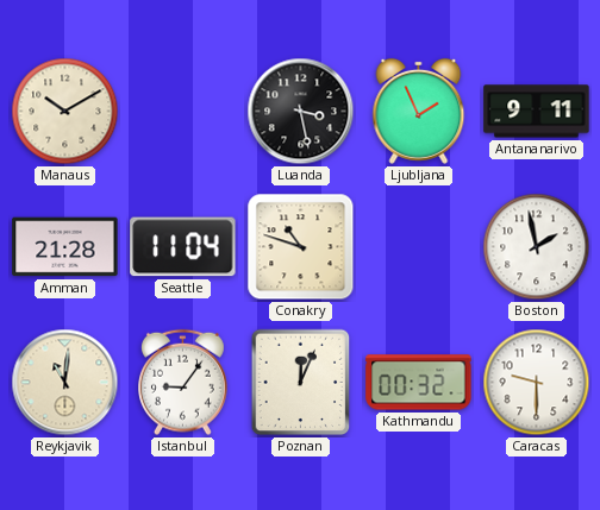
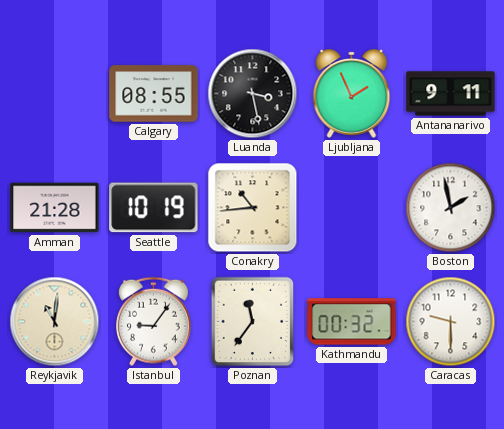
Manaus: 10:10 -> none
Calgary: none -> 08:55
Seattle: 11:04 -> 10:19
Conakry: 10:48 -> 10:44
Poznan: 12:04 -> 11:36
